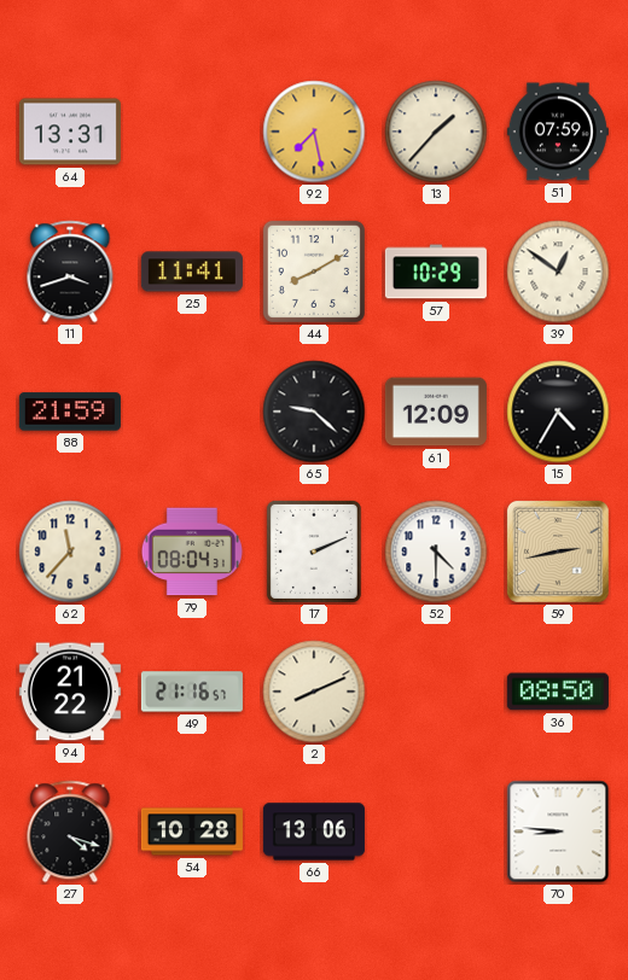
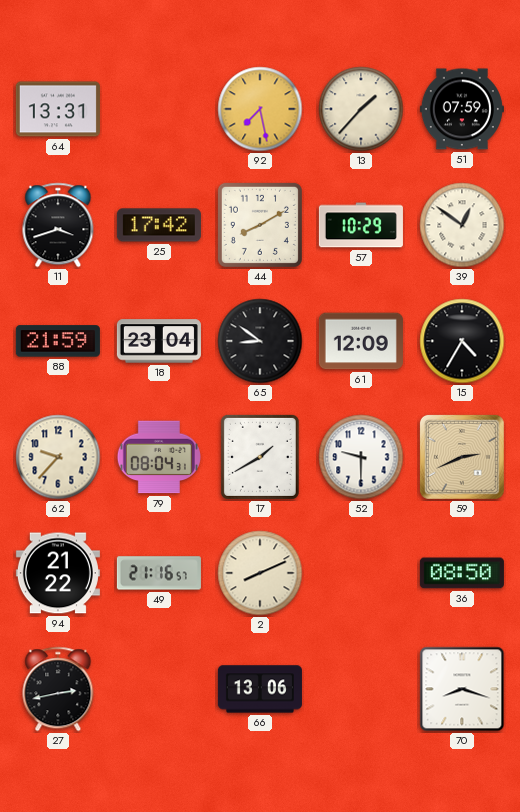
25: 11:41 -> 17:42
18: none -> 23:04
65: 9:22 -> 8:51
62: 11:37 -> 9:37
17: 2:11 -> 1:40
52: 4:30 -> 9:30
59: 2:43 -> 2:41
27: 4:18 -> 2:43
54: 10:28 -> none
70: 8:46 -> 8:18
